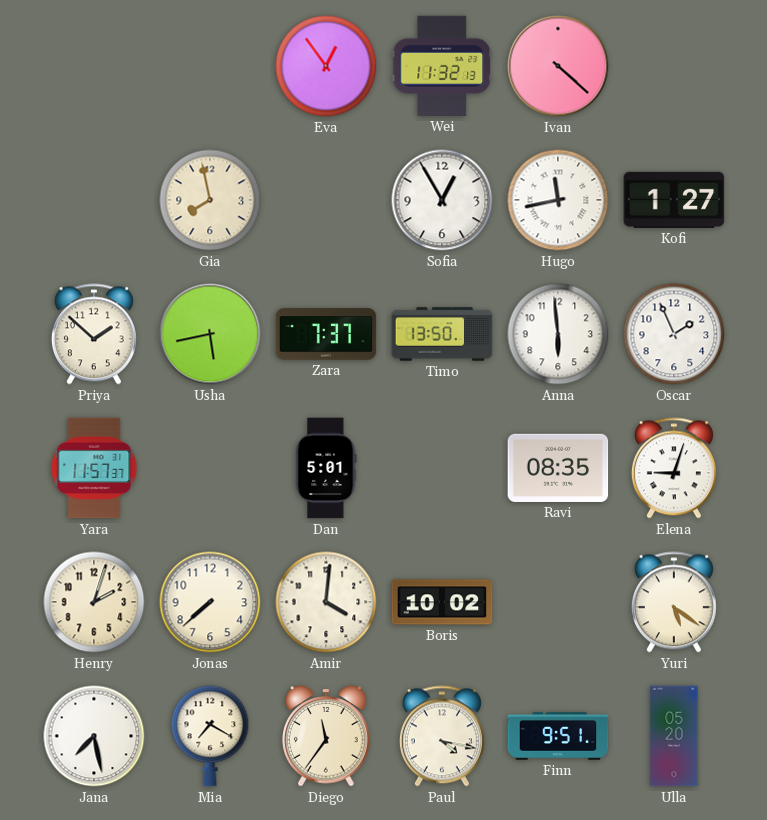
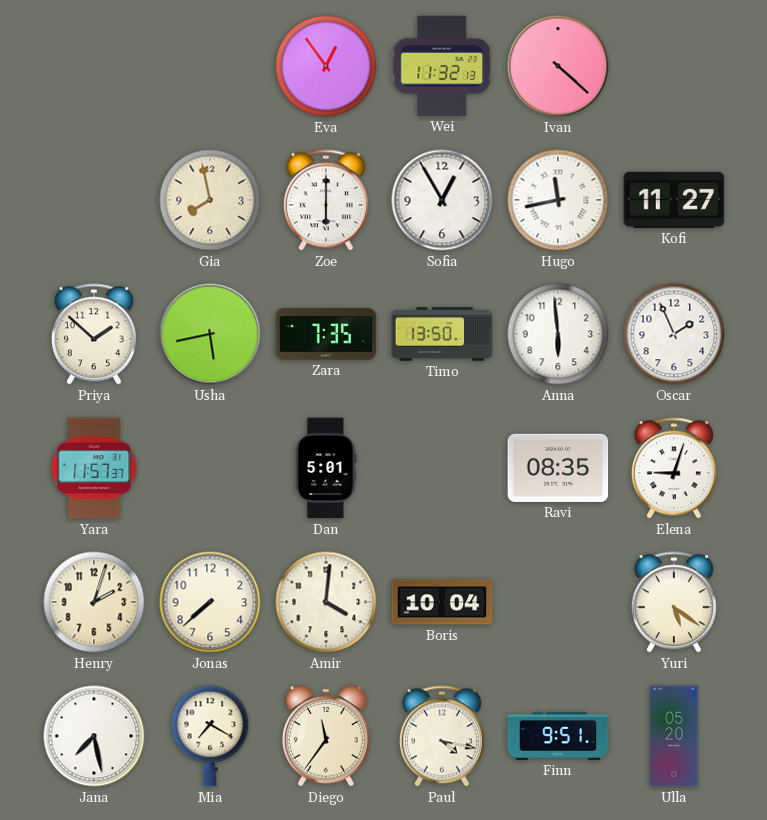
Zoe: none -> 6:00
Kofi: 1:27 -> 11:27
Zara: 7:37 -> 7:35
Boris: 10:02 -> 10:04
